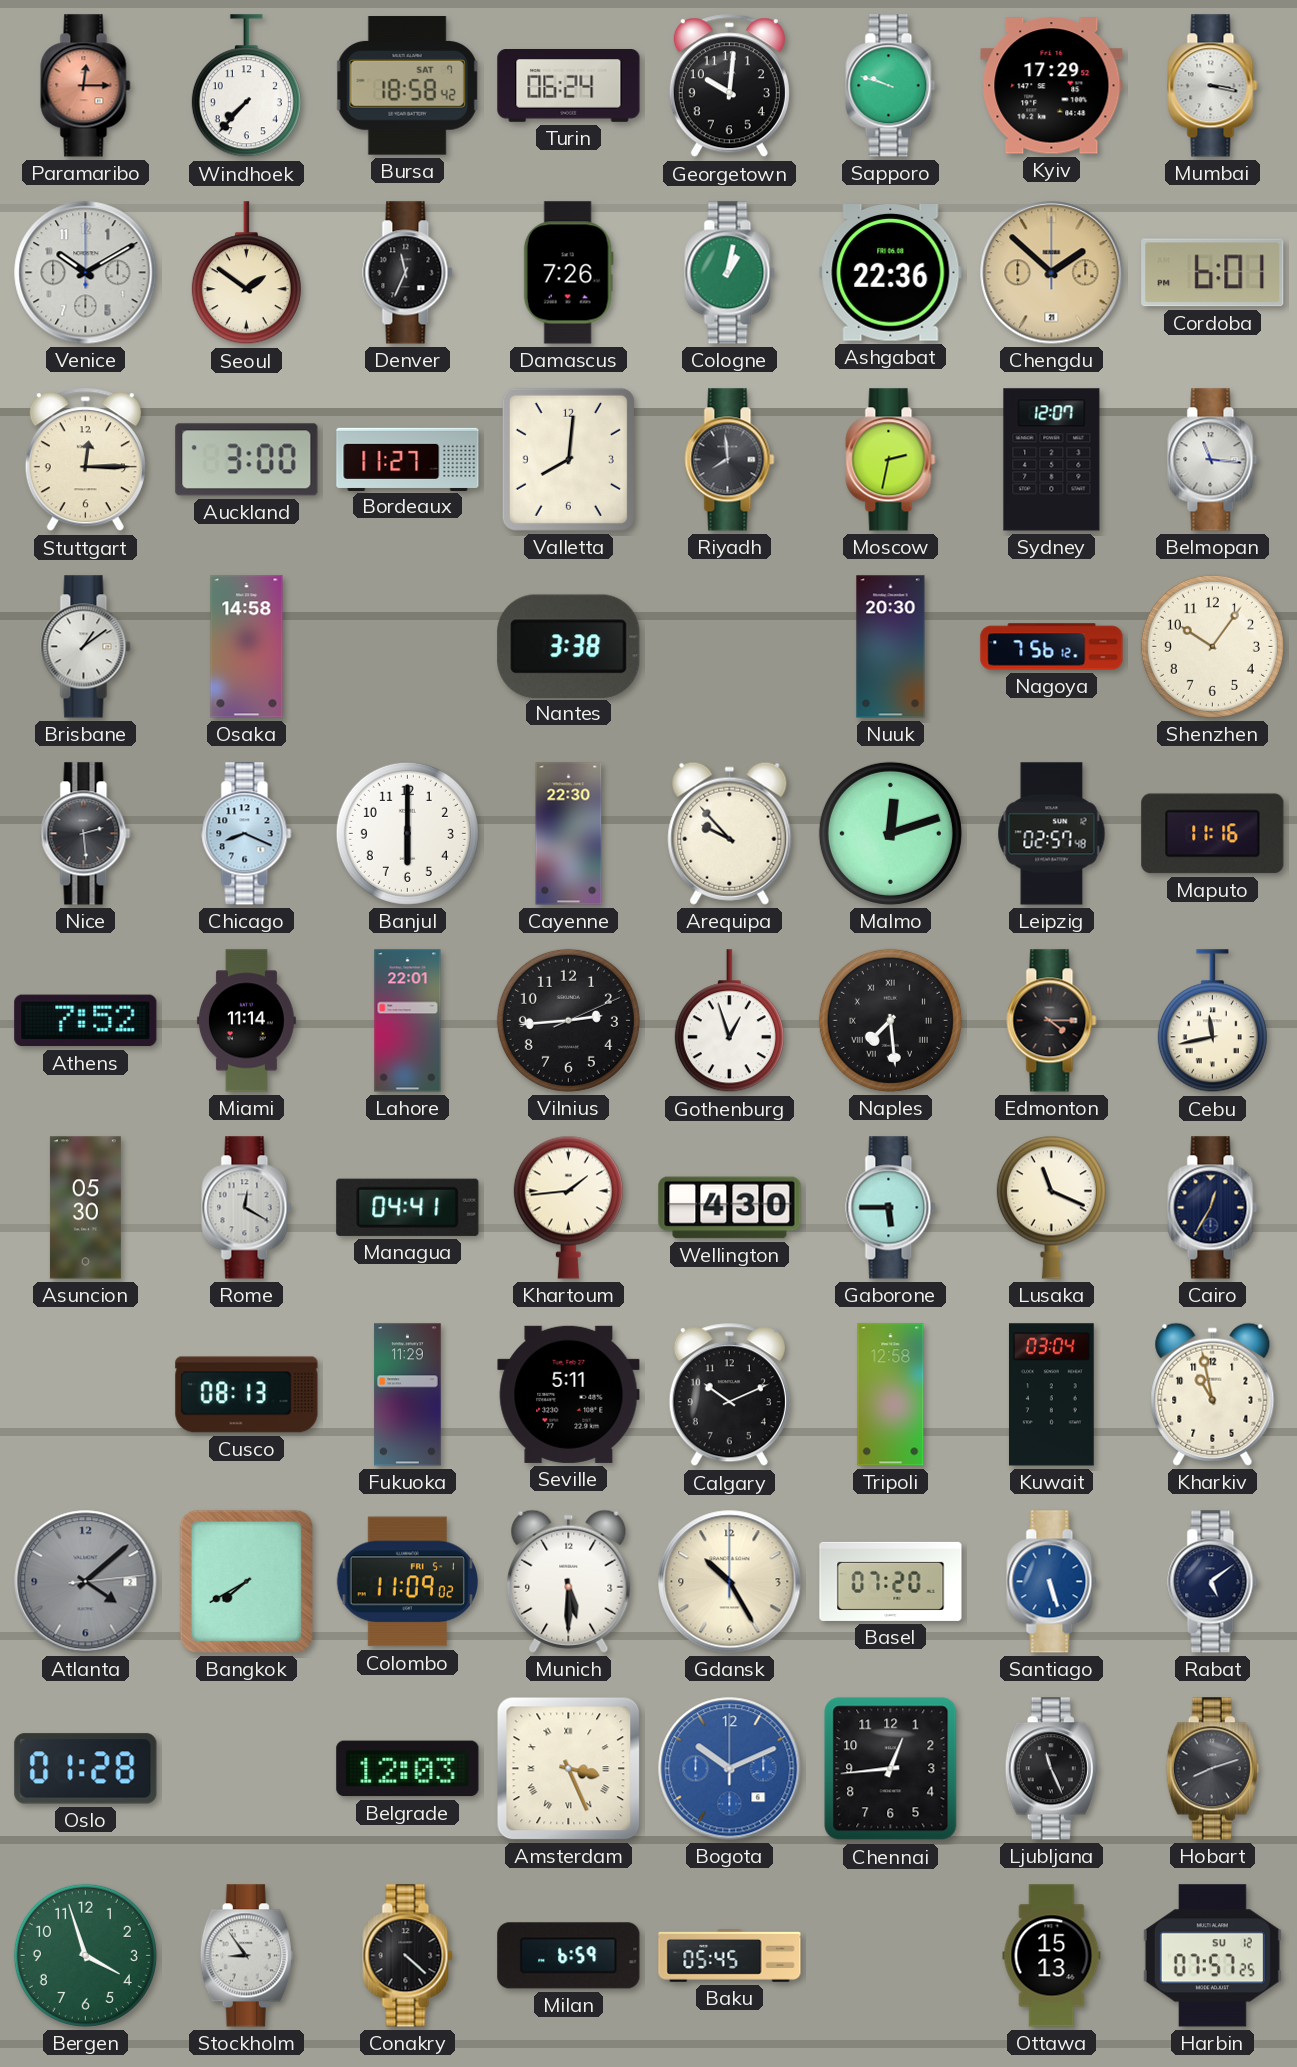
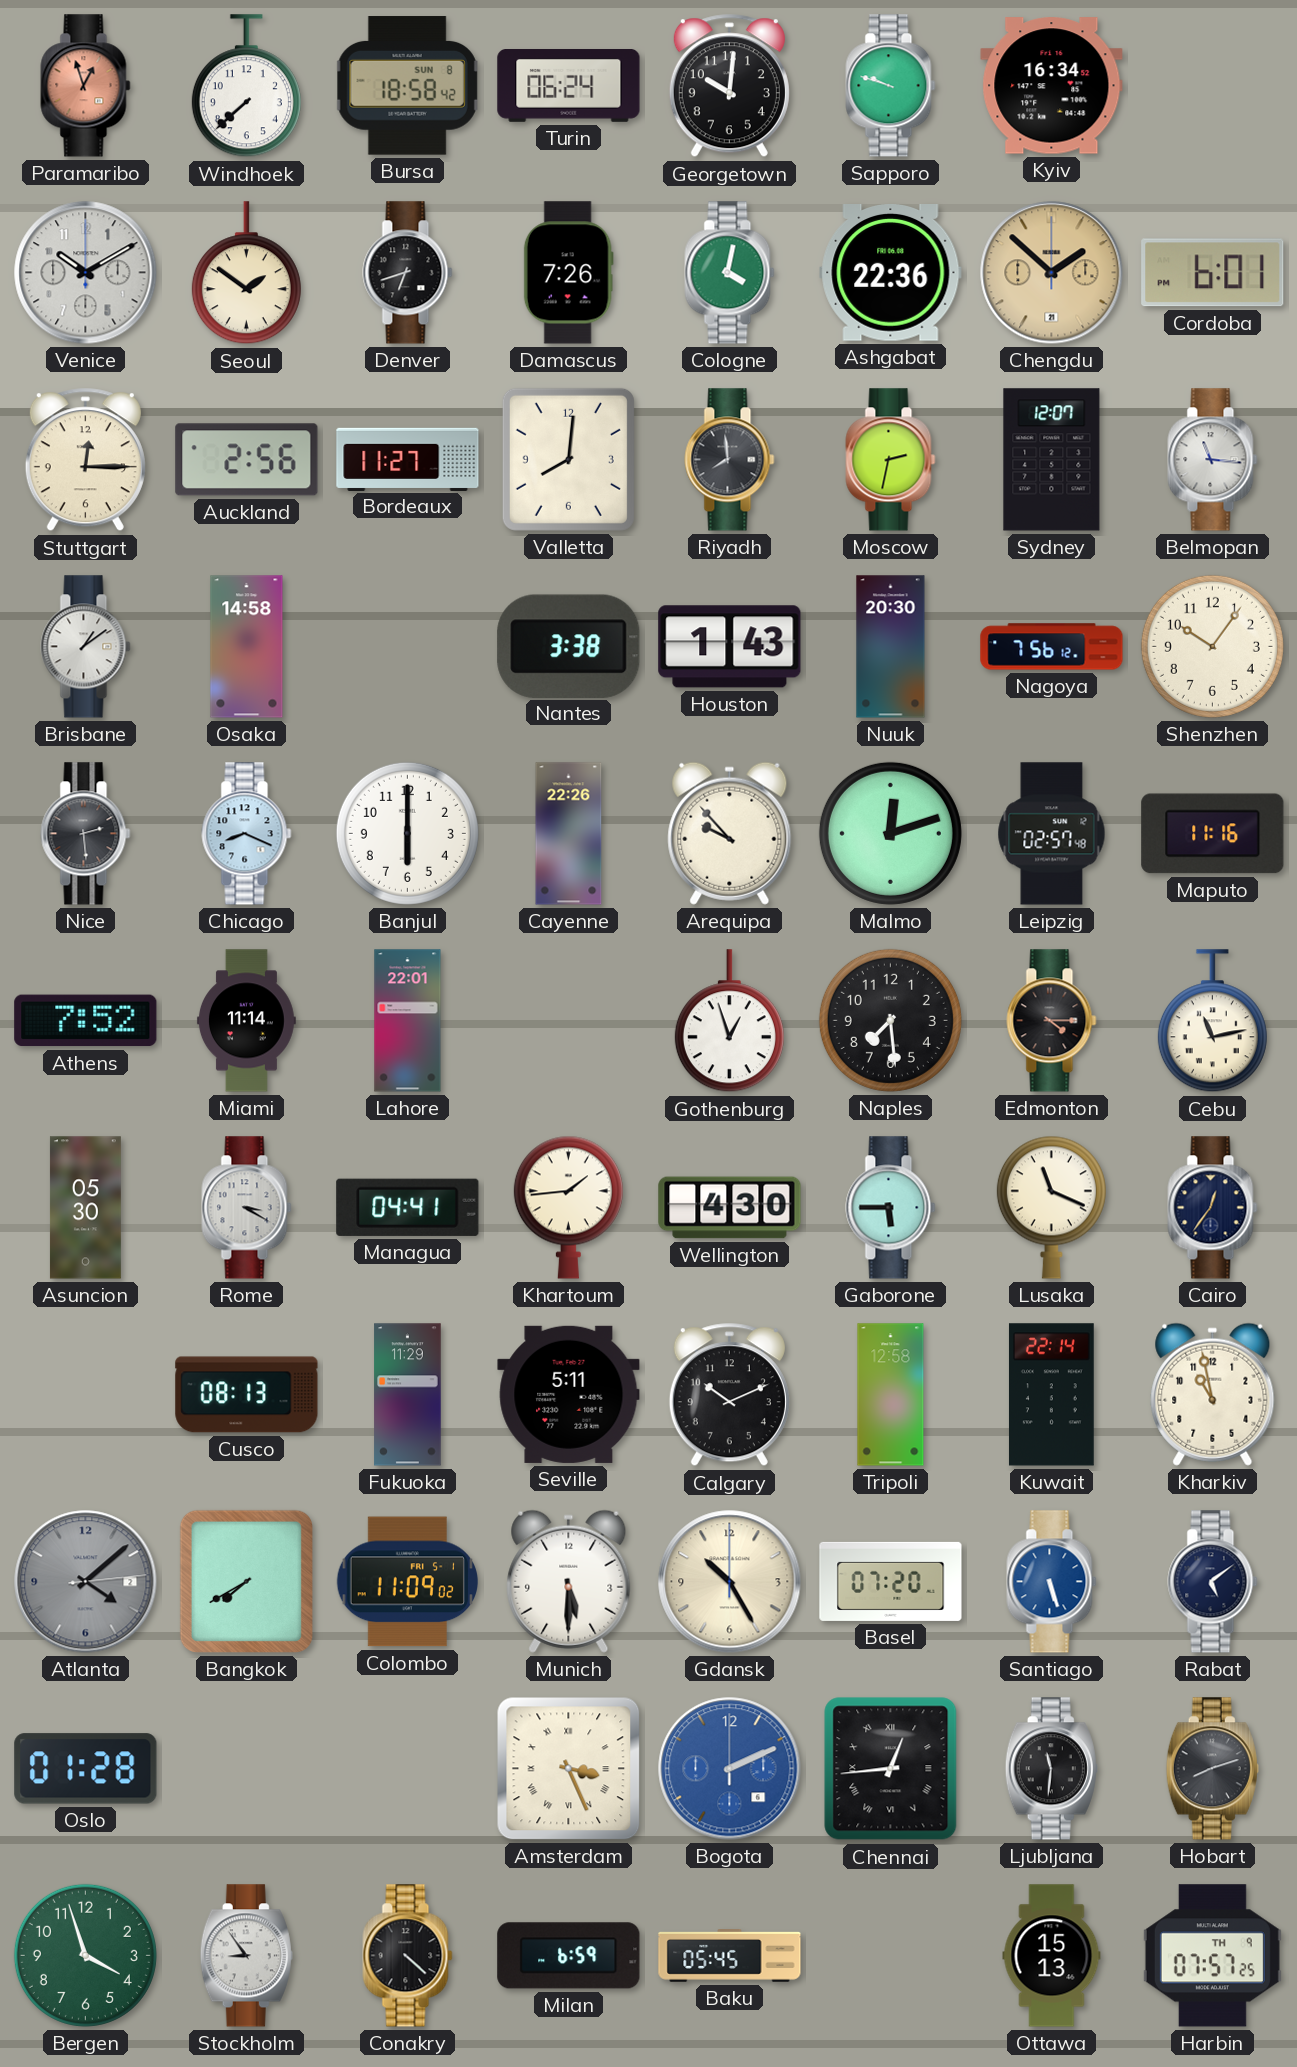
Paramaribo: 12:15 -> 12:57
Windhoek: 7:37 -> 7:38
Bursa date: SAT 7 -> SUN 8
Kyiv: 17:29 -> 16:34
Mumbai: 3:17 -> none
Denver: 11:34 -> 6:42
Cologne: 1:02 -> 4:02
Auckland: 3:00 -> 2:56
Houston: none -> 1:43
Cayenne: 22:30 -> 22:26
Vilnius: 2:44 -> none
Naples numerals: Roman -> Arabic
Cebu: 11:43 -> 11:13
Rome: 12:20 -> 3:20
Cairo: 12:35 -> 12:36
Kuwait: 03:04 -> 22:14
Belgrade: 12:03 -> none
Bogota: 10:11 -> 2:11
Chennai numerals: Arabic -> Roman
Ljubljana: 11:26 -> 11:31
Harbin date: SU 12 -> TH 9
